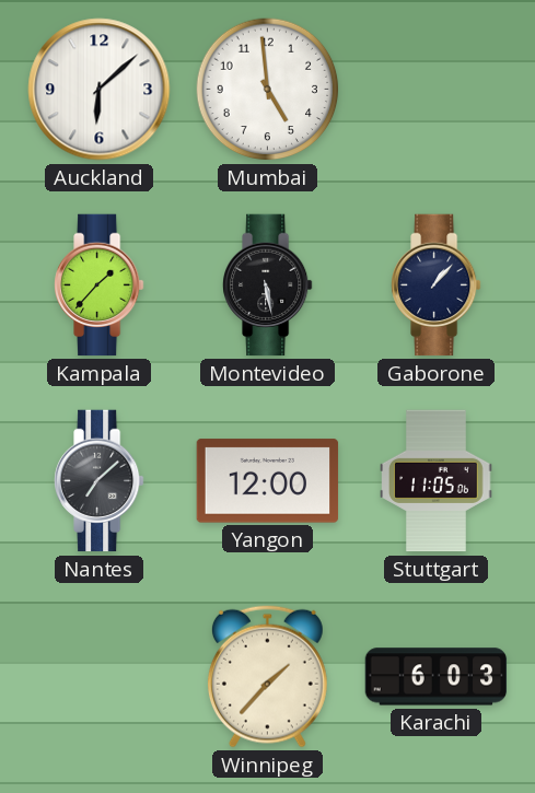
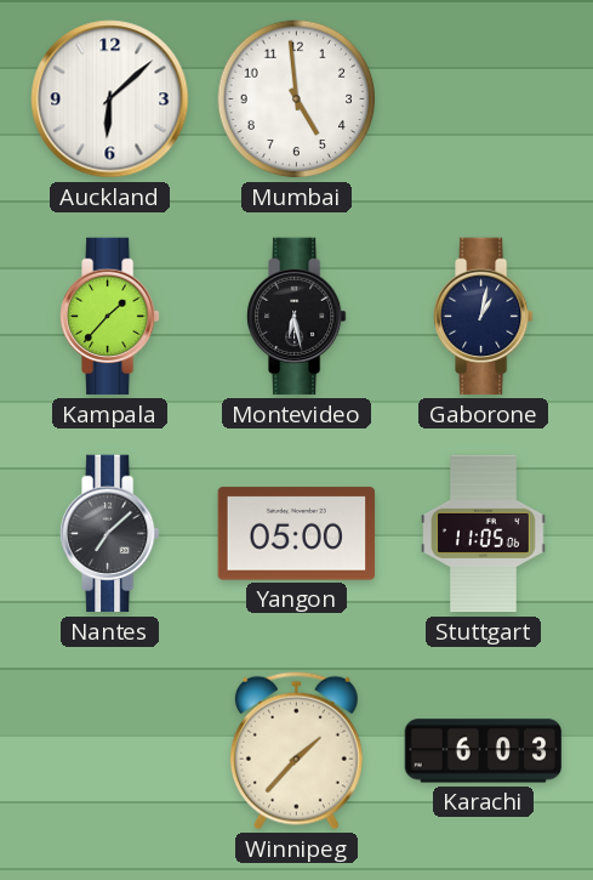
Montevideo: 5:28 -> 6:28
Gaborone: 1:07 -> 1:02
Yangon: 12:00 -> 05:00
